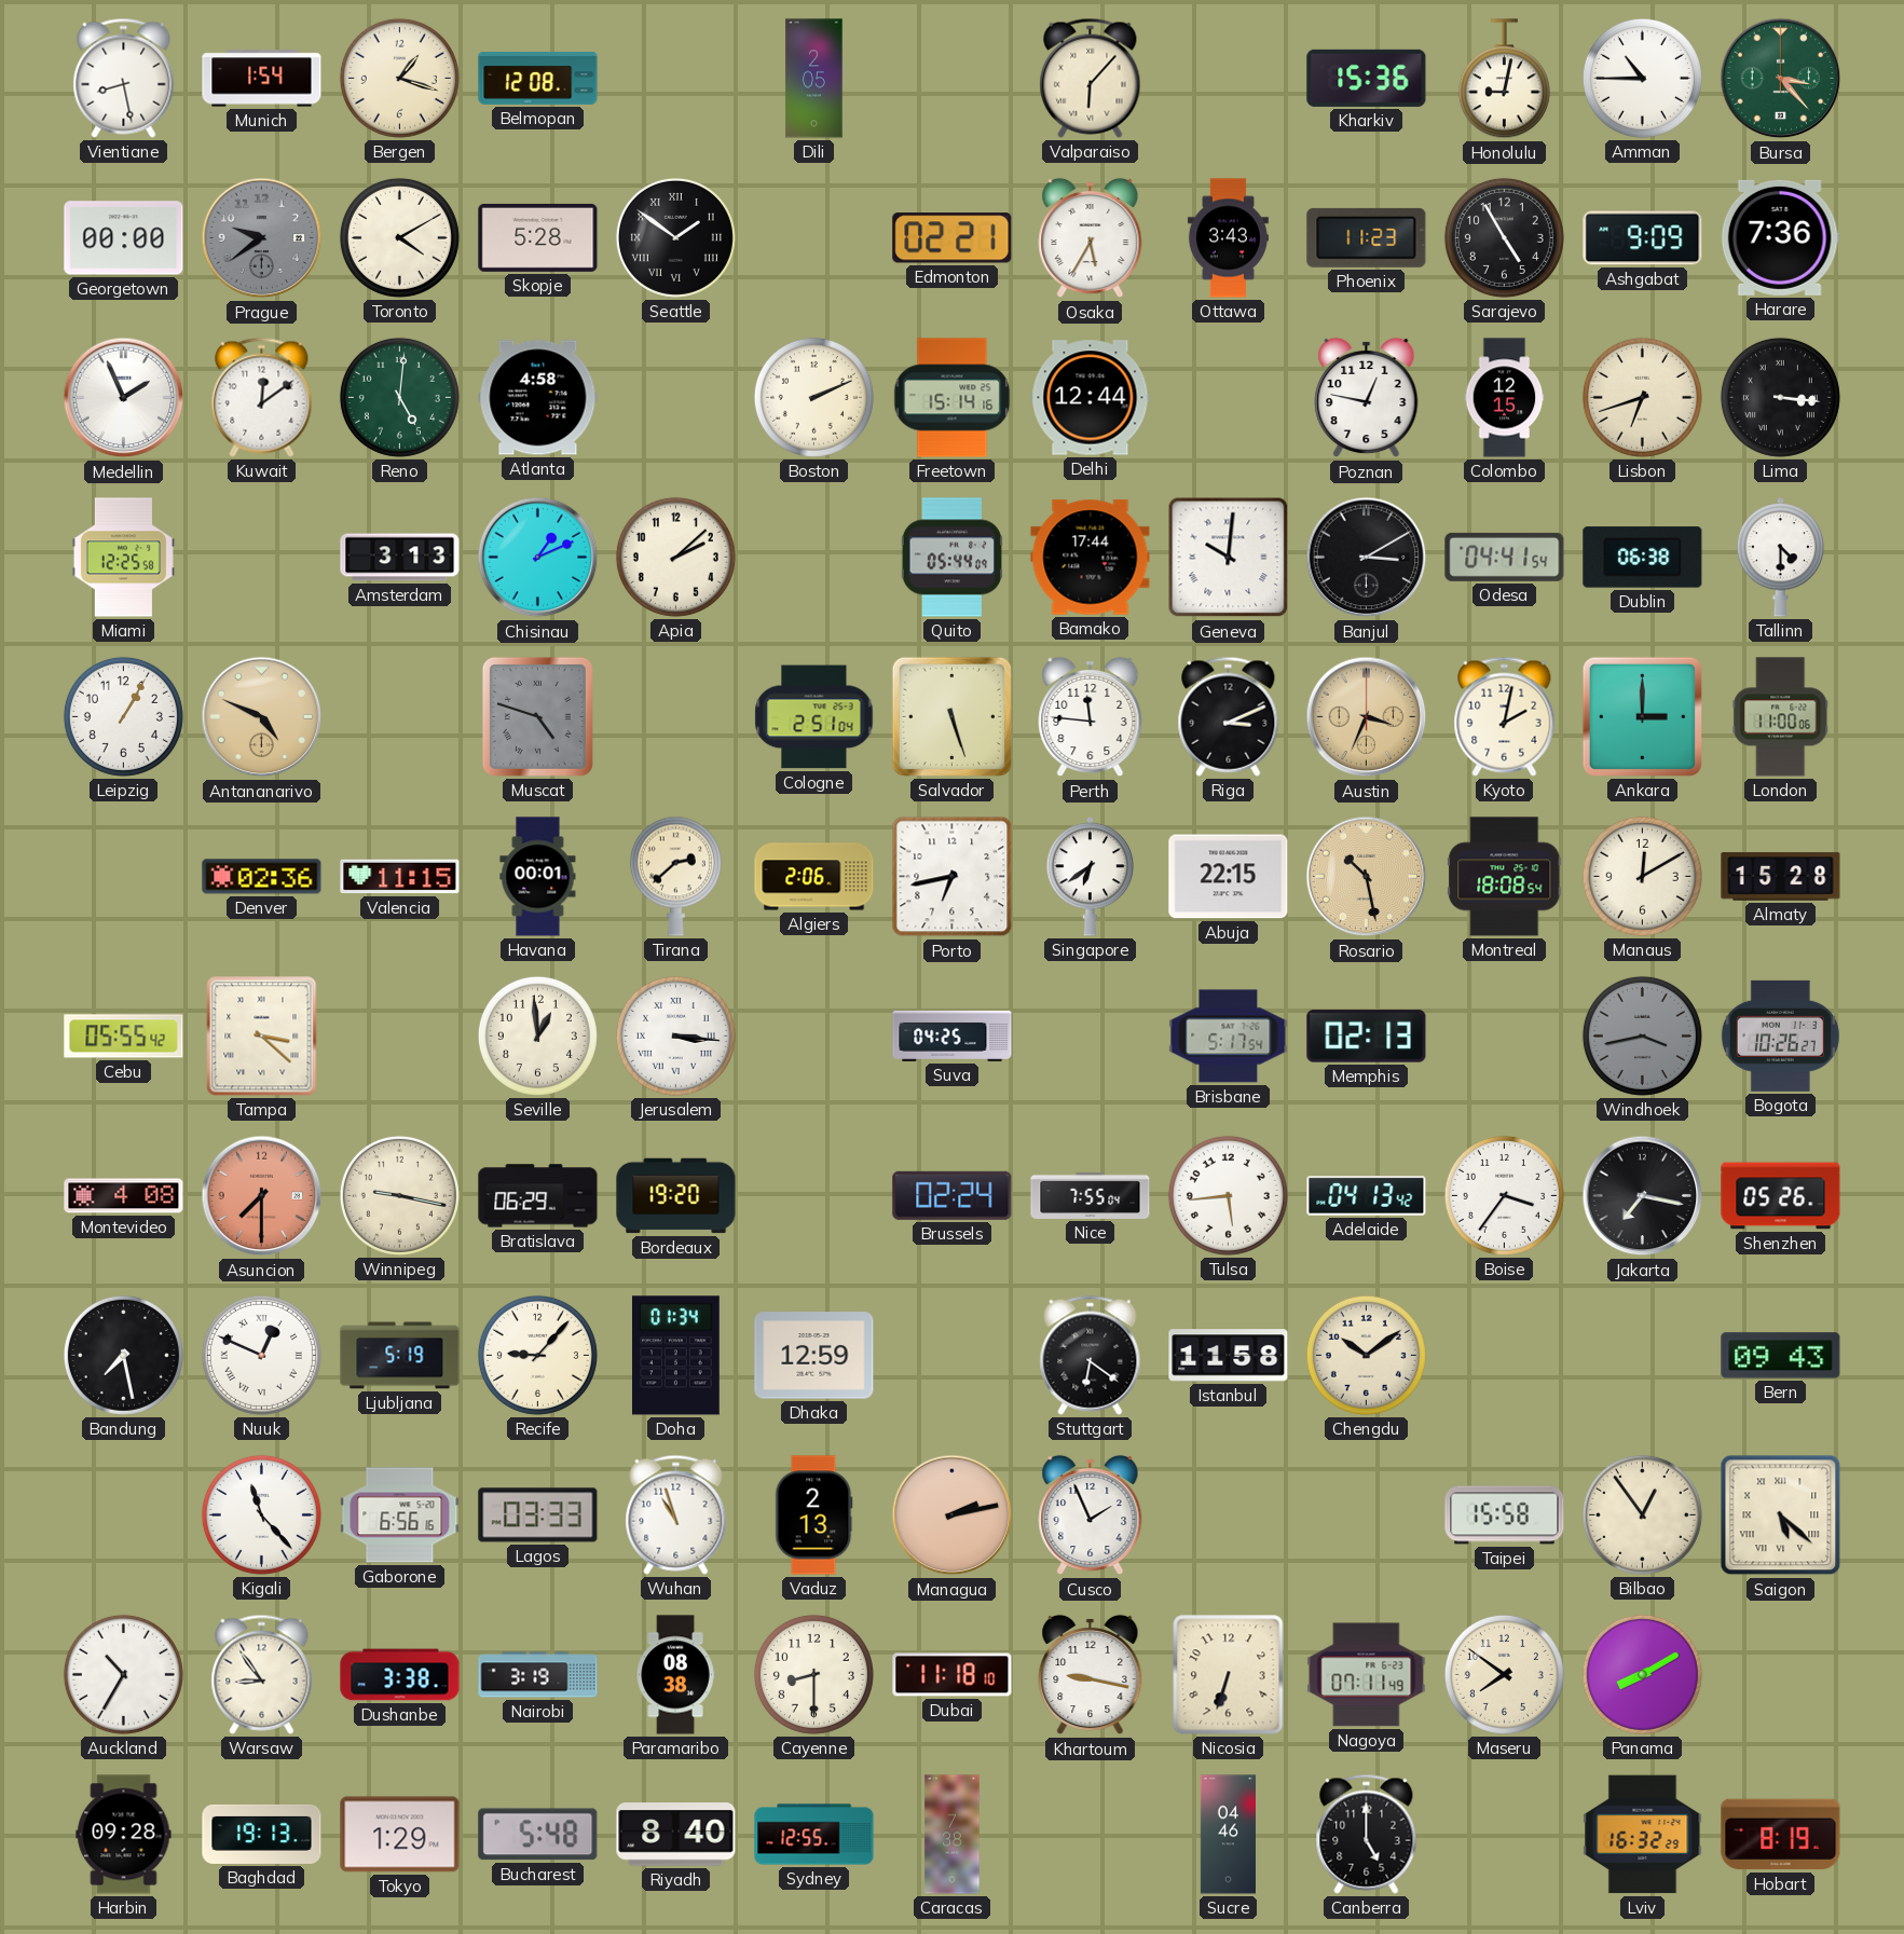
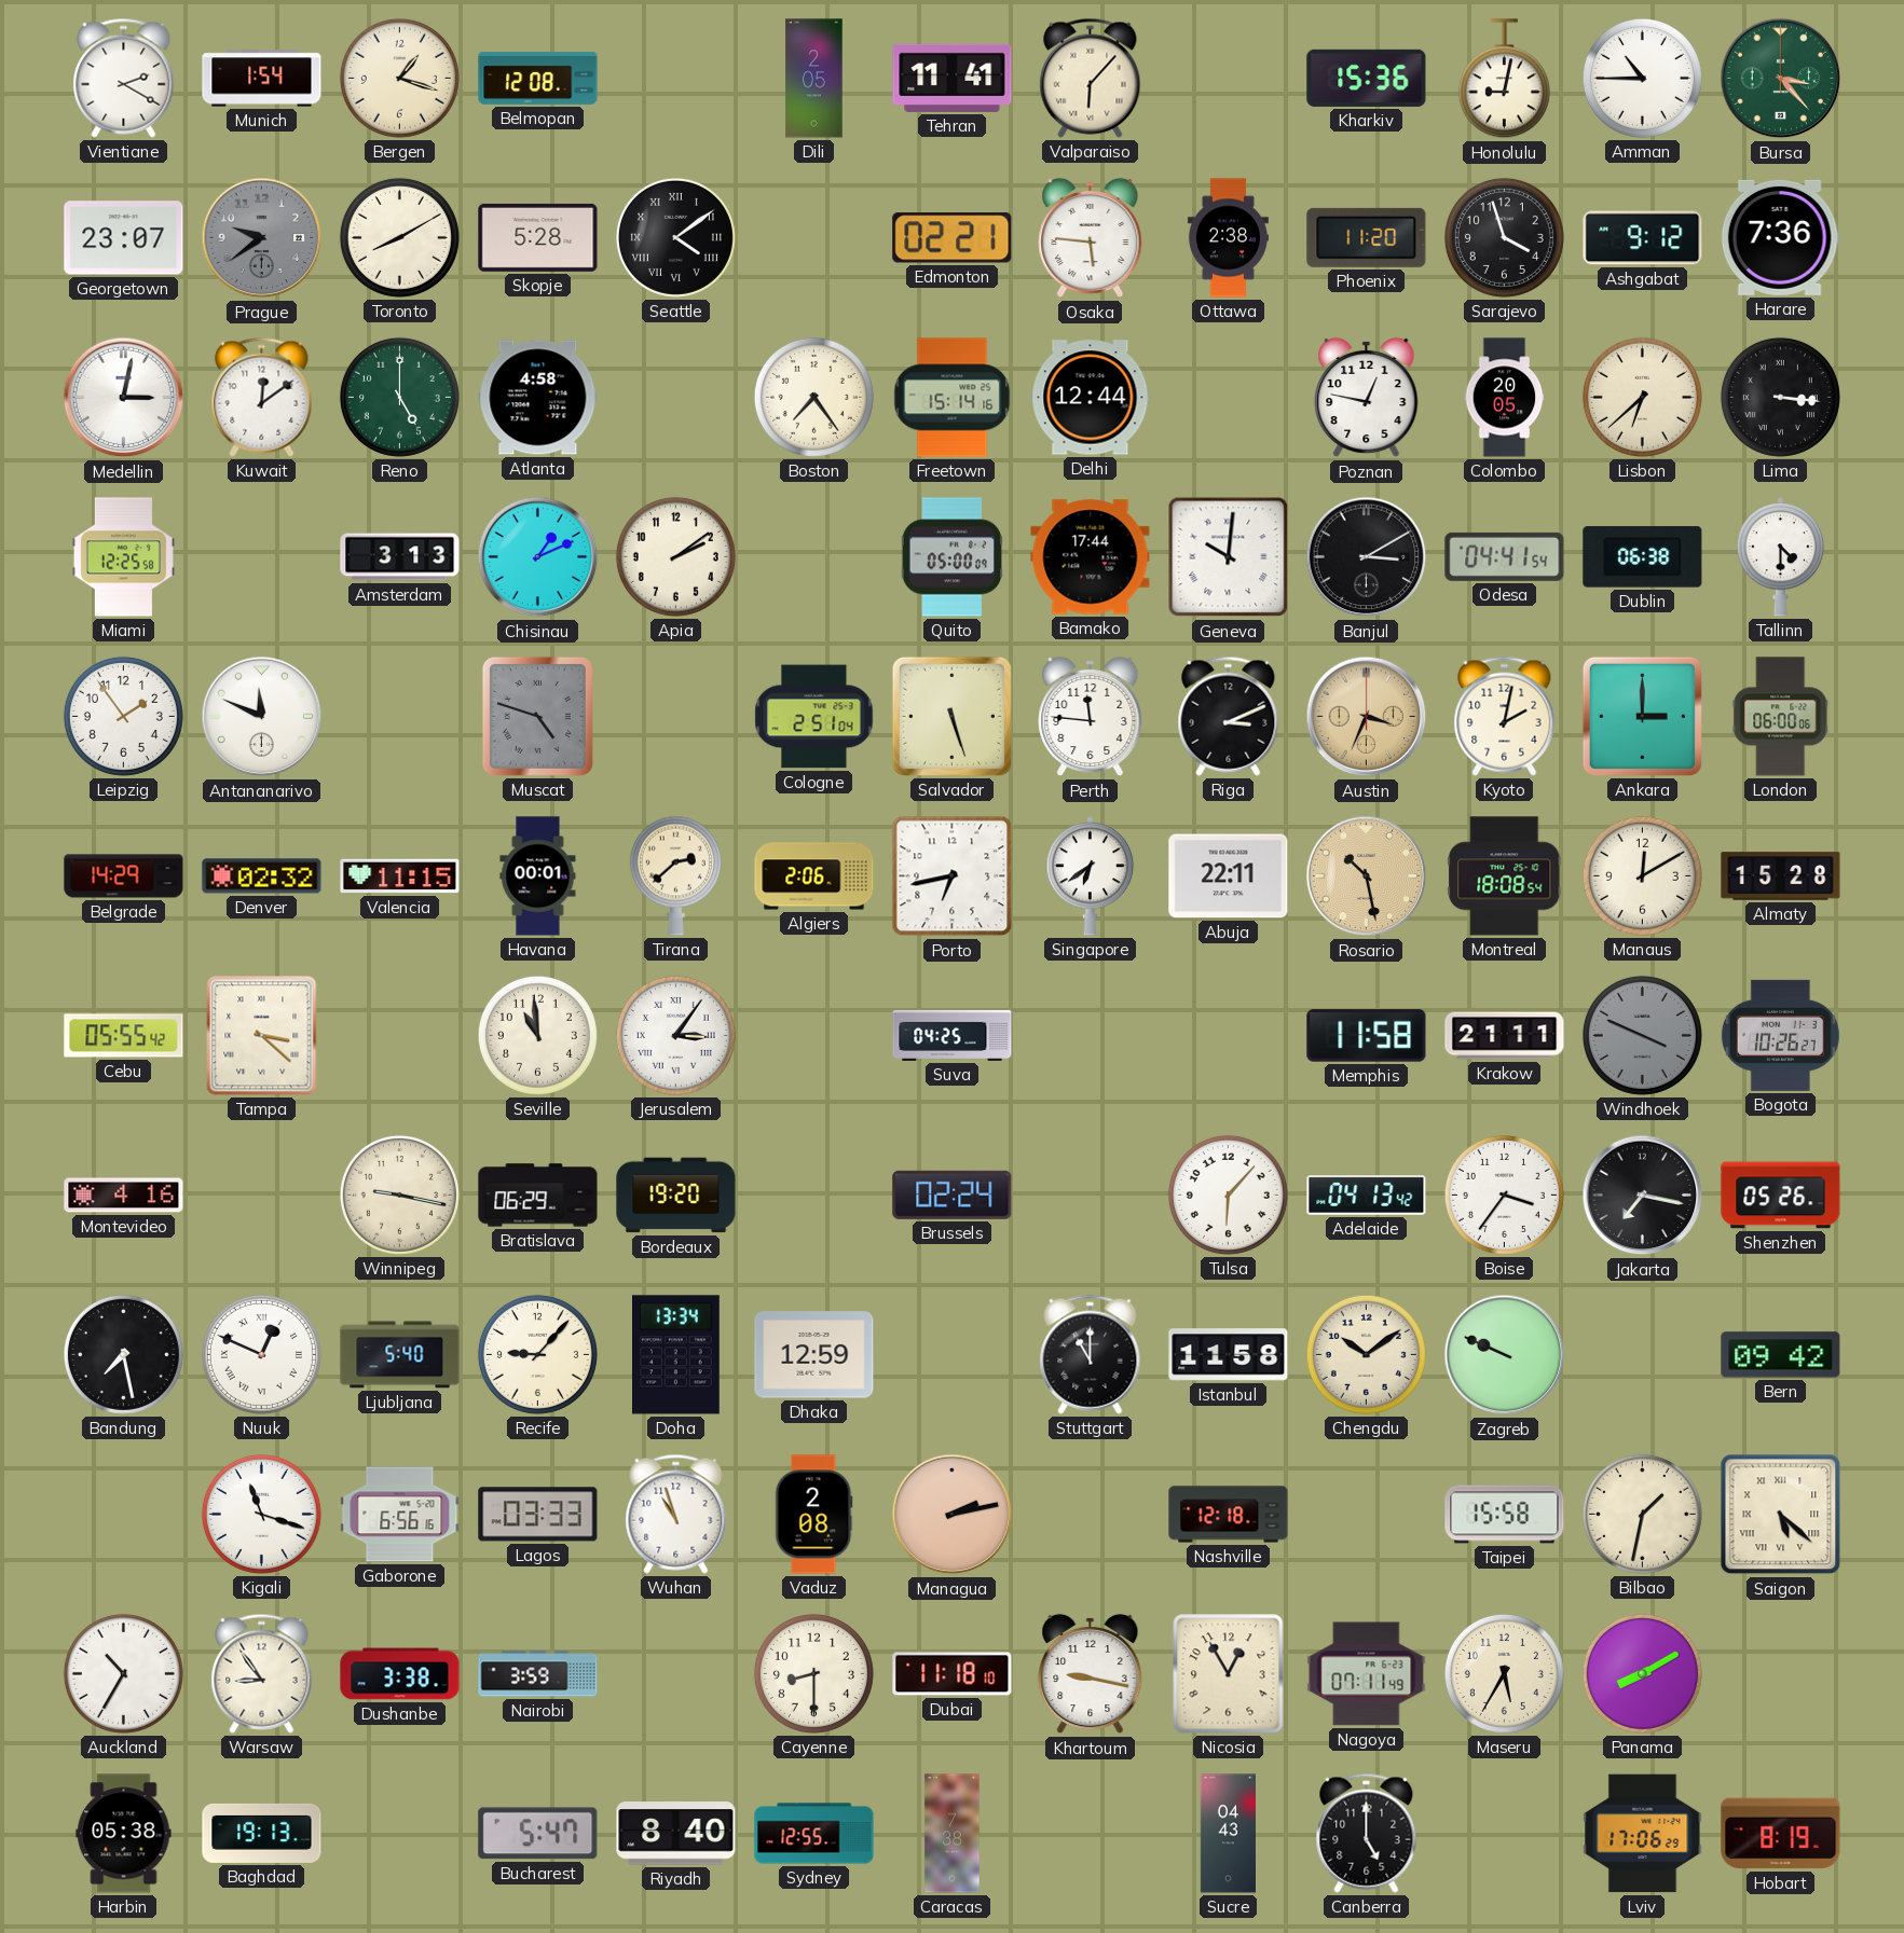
Vientiane: 8:28 -> 2:20
Tehran: none -> 11:41
Georgetown: 00:00 -> 23:07
Toronto: 4:10 -> 8:10
Seattle: 1:51 -> 4:09
Osaka: 5:35 -> 5:46
Ottawa: 3:43 -> 2:38
Phoenix: 11:23 -> 11:20
Sarajevo: 4:55 -> 3:57
Ashgabat: 9:09 -> 9:12
Medellin: 1:56 -> 3:02
Reno: 5:01 -> 5:00
Boston: 2:11 -> 7:24
Colombo: 12:15 -> 20:05
Lisbon: 6:42 -> 6:38
Apia: 2:08 -> 2:09
Quito: 05:44 -> 05:00
Leipzig: 1:05 -> 1:54
Antananarivo: 4:49 -> 11:49
Antananarivo dial: champagne -> white
London: 11:00 -> 06:00
Belgrade: none -> 14:29
Denver: 02:36 -> 02:32
Abuja: 22:15 -> 22:11
Seville: 12:59 -> 10:59
Jerusalem: 3:16 -> 3:06
Brisbane: 5:17 -> none
Memphis: 02:13 -> 11:58
Krakow: none -> 21:11
Windhoek: 3:43 -> 3:49
Montevideo: 4:08 -> 4:16
Asuncion: 7:30 -> none
Nice: 7:55 -> none
Tulsa: 5:44 -> 6:07
Ljubljana: 5:19 -> 5:40
Doha: 01:34 -> 13:34
Stuttgart: 6:21 -> 11:00
Zagreb: none -> 9:49
Bern: 09:43 -> 09:42
Kigali: 11:23 -> 11:18
Vaduz: 2:13 -> 2:08
Cusco: 1:56 -> none
Nashville: none -> 12:18
Bilbao: 12:54 -> 1:32
Nairobi: 3:19 -> 3:59
Paramaribo: 08:38 -> none
Nicosia: 6:33 -> 12:55
Maseru: 7:51 -> 5:35
Harbin: 09:28 -> 05:38
Tokyo: 1:29 -> none
Bucharest: 5:48 -> 5:47
Sucre: 04:46 -> 04:43
Lviv: 16:32 -> 17:06
